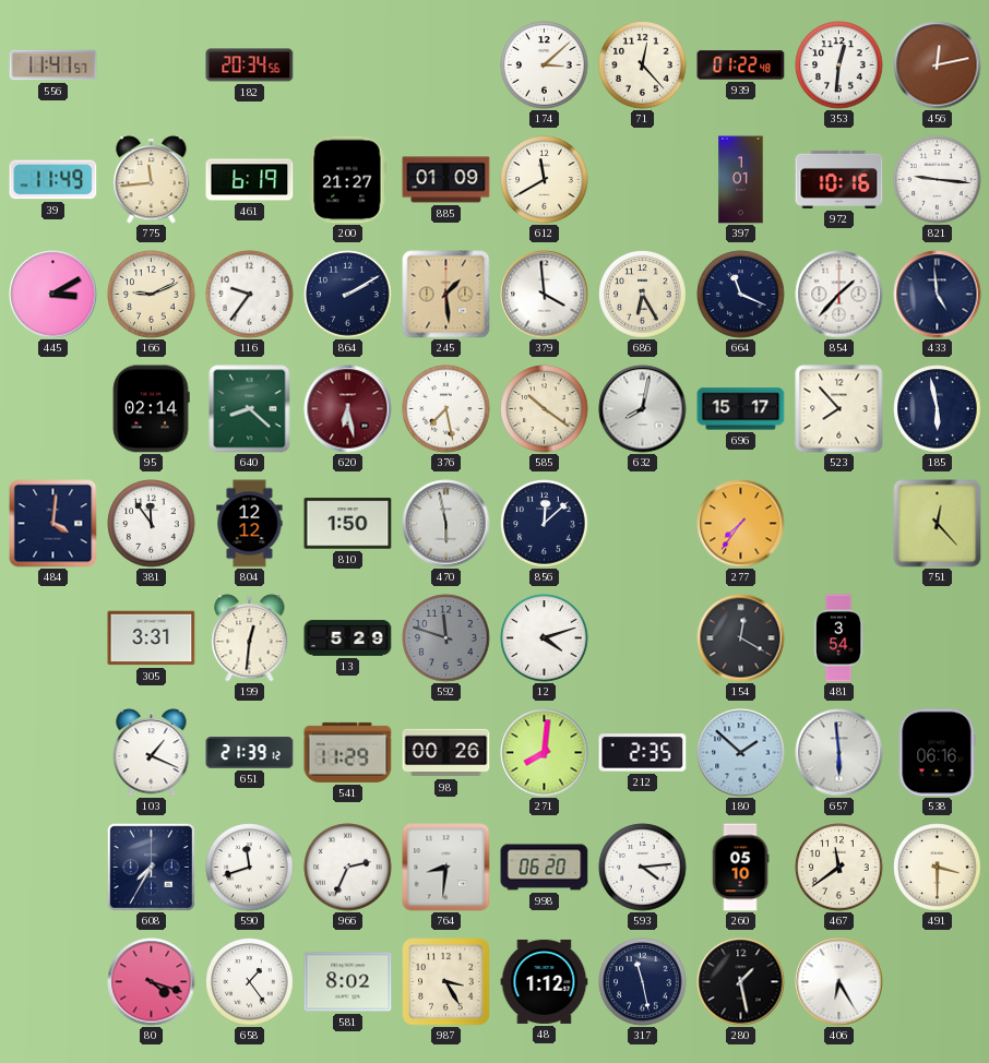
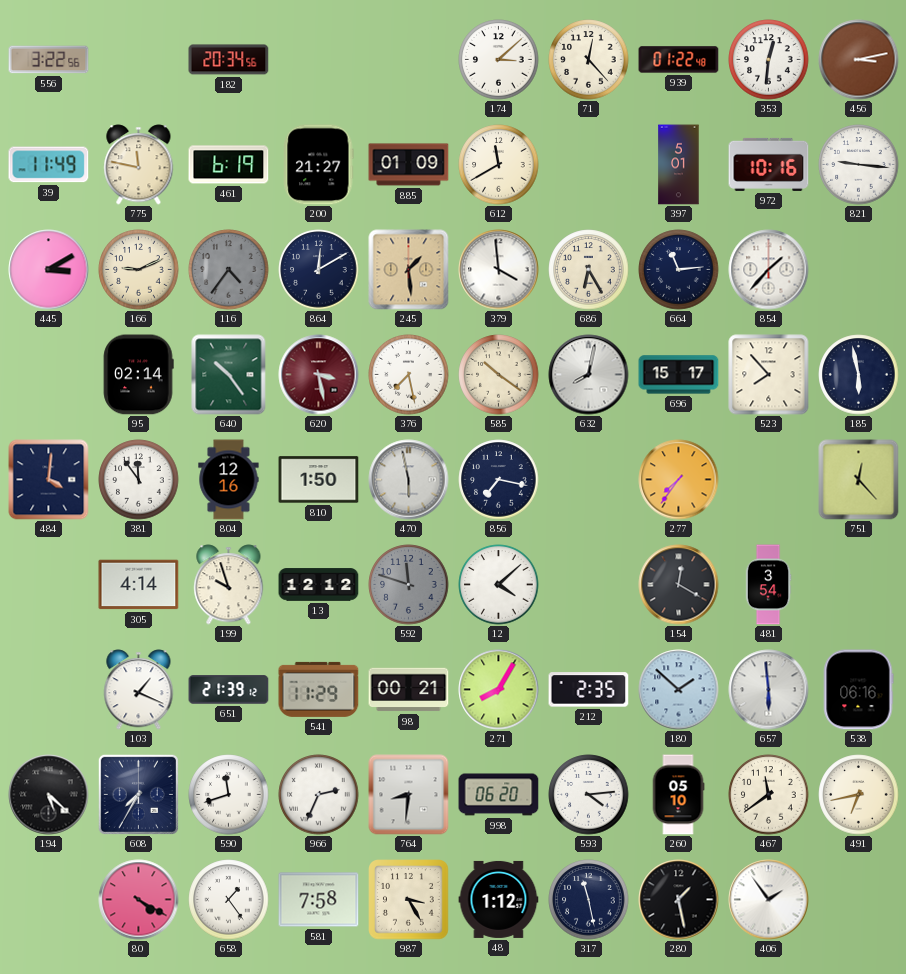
556: 11:41 -> 3:22
456: 12:13 -> 3:13
775: 11:44 -> 11:47
397: 1:01 -> 5:01
116: 9:36 -> 4:36
116 dial: white -> grey
864: 2:10 -> 12:10
664: 11:19 -> 11:14
433: 4:59 -> none
640: 8:22 -> 10:24
620: 6:28 -> 3:28
804: 12:12 -> 12:16
856: 12:08 -> 7:17
305: 3:31 -> 4:14
199: 12:31 -> 9:57
13: 5:29 -> 12:12
12: 4:12 -> 4:08
98: 00:26 -> 00:21
271: 8:01 -> 8:05
194: none -> 5:22
491: 3:30 -> 6:43
80: 4:18 -> 4:20
581: 8:02 -> 7:58
406: 6:25 -> 1:54
